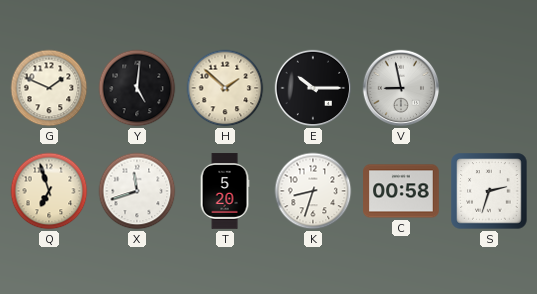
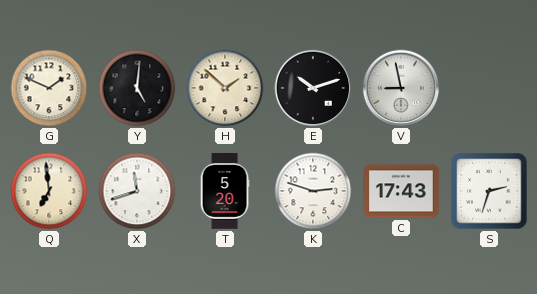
E: 10:15 -> 10:12
Q: 6:57 -> 6:59
K: 8:33 -> 2:48
C: 00:58 -> 17:43
